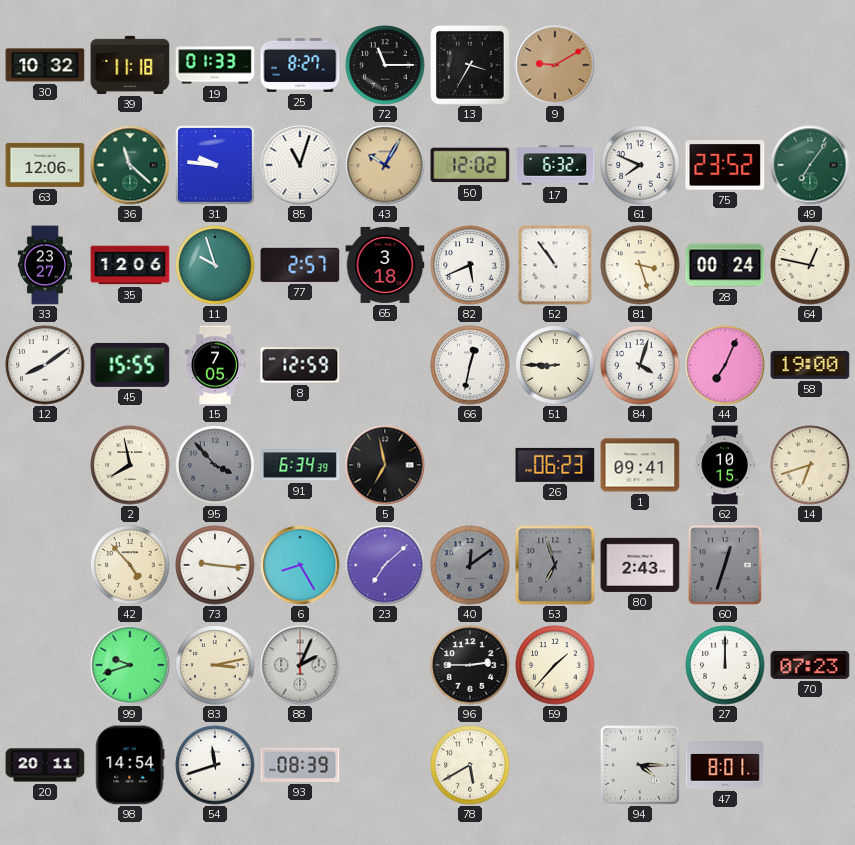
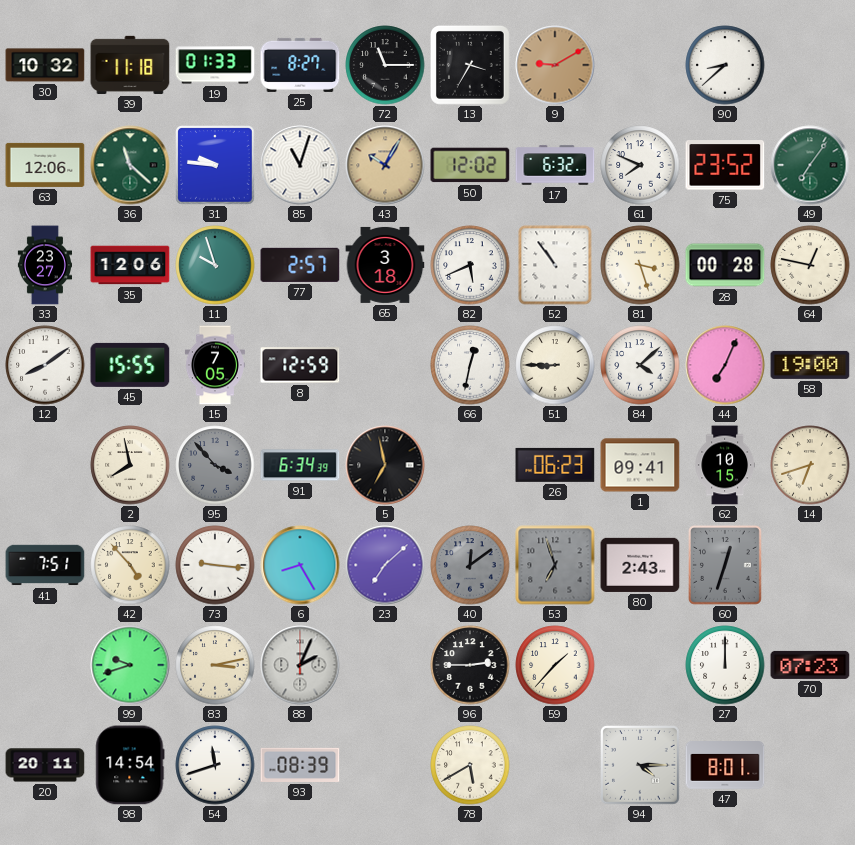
90: none -> 8:38
28: 00:24 -> 00:28
84: 4:03 -> 4:08
41: none -> 7:51
